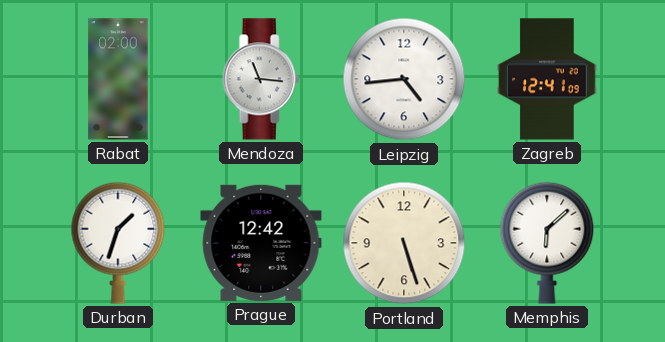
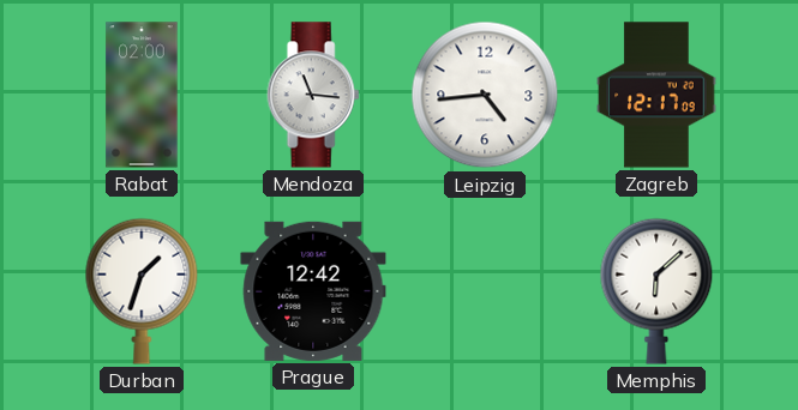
Zagreb: 12:41 -> 12:17
Portland: 5:27 -> none
